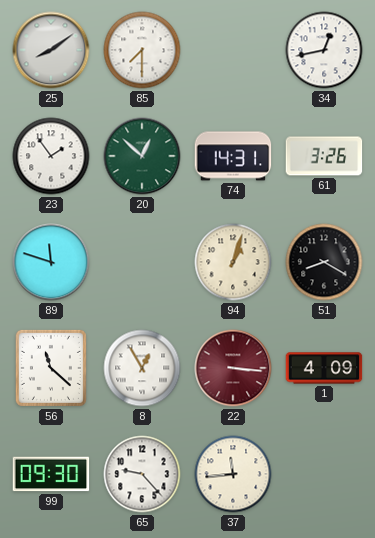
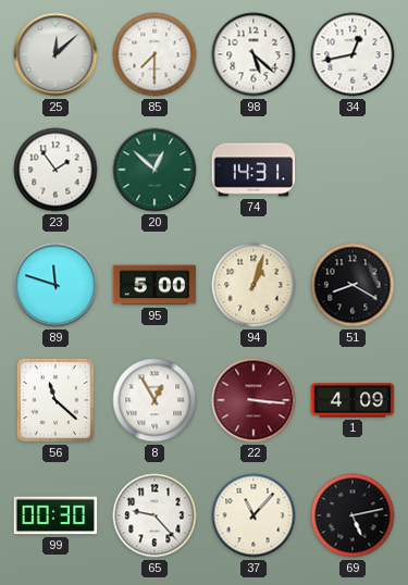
25: 8:09 -> 12:08
98: none -> 5:22
61: 3:26 -> none
95: none -> 5:00
99: 09:30 -> 00:30
37: 11:44 -> 11:07
69: none -> 5:13
